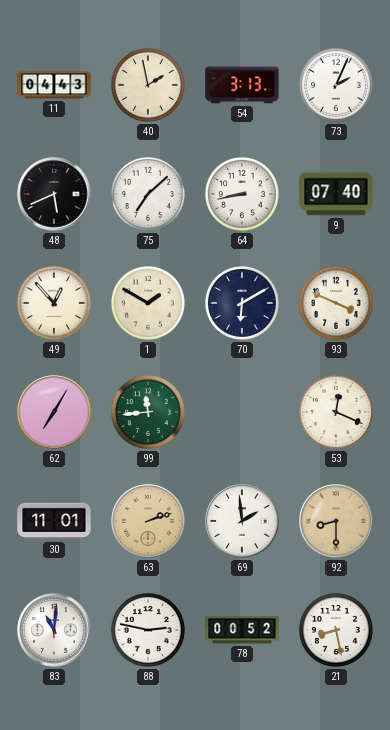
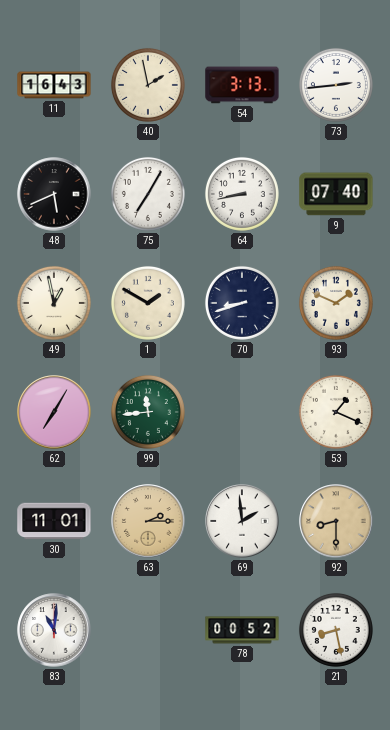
11: 04:43 -> 16:43
73: 2:04 -> 2:44
75: 7:08 -> 7:05
49: 12:53 -> 12:58
70: 6:10 -> 8:42
93: 3:49 -> 1:49
53: 12:19 -> 1:19
63: 2:12 -> 2:15
88: 2:47 -> none
